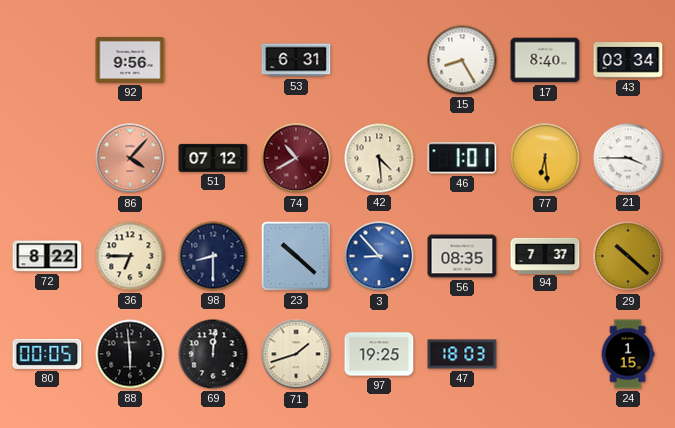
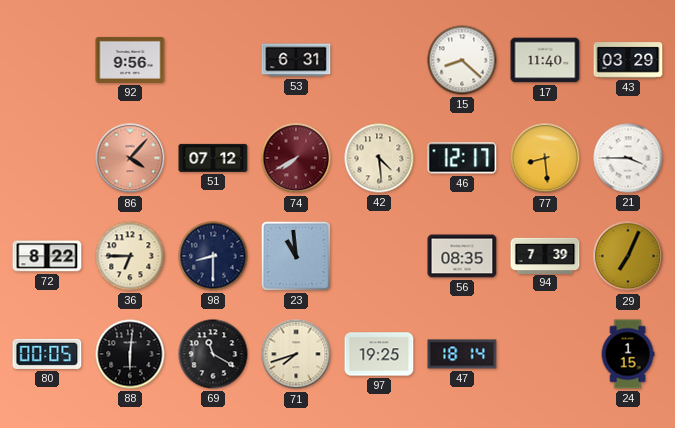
15: 8:25 -> 8:22
17: 8:40 -> 11:40
43: 03:34 -> 03:29
74: 10:40 -> 7:40
46: 1:01 -> 12:17
77: 6:29 -> 8:29
23: 10:22 -> 10:59
3: 8:53 -> none
94: 7:37 -> 7:39
29: 10:22 -> 7:04
88: 5:59 -> 6:01
69: 12:01 -> 11:20
71: 1:42 -> 7:42
47: 18:03 -> 18:14
